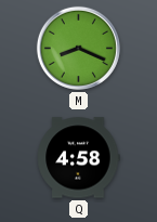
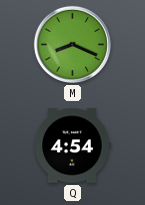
Q: 4:58 -> 4:54
